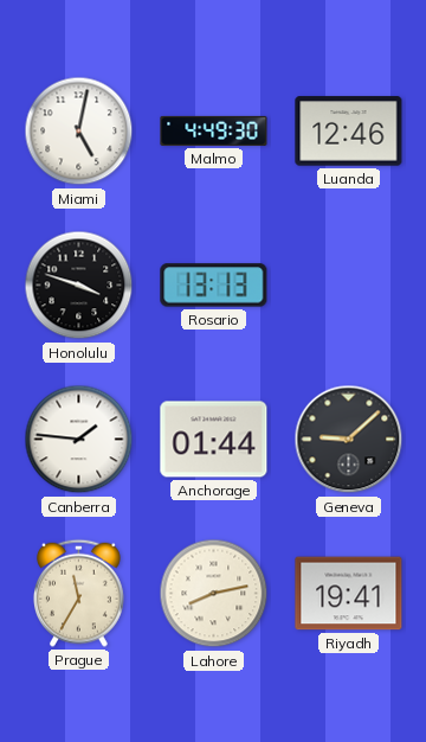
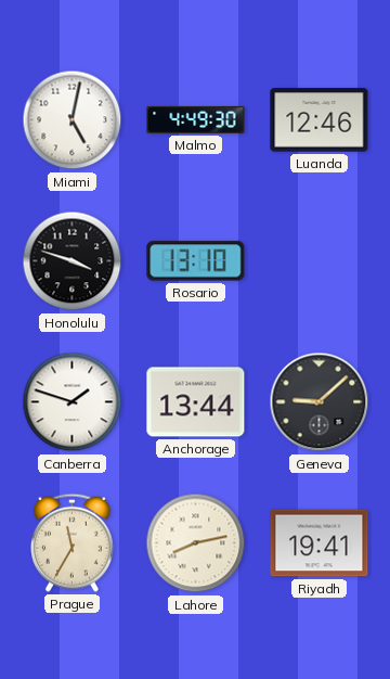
Rosario: 13:13 -> 13:10
Canberra: 1:46 -> 1:48
Anchorage: 01:44 -> 13:44
